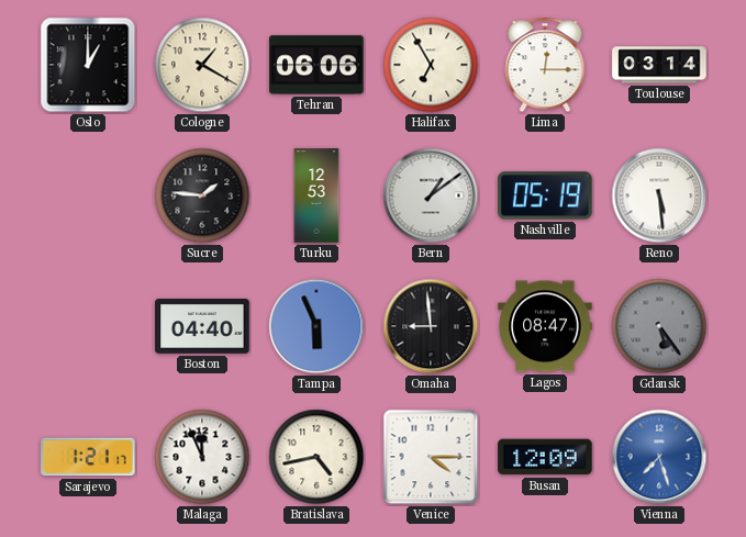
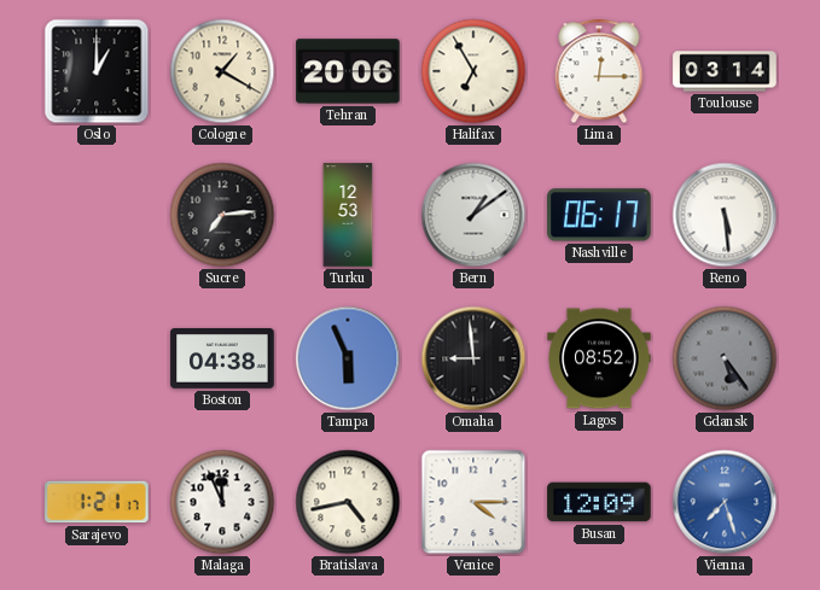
Tehran: 06:06 -> 20:06
Sucre: 1:46 -> 7:14
Nashville: 05:19 -> 06:17
Boston: 04:40 -> 04:38
Lagos: 08:47 -> 08:52
